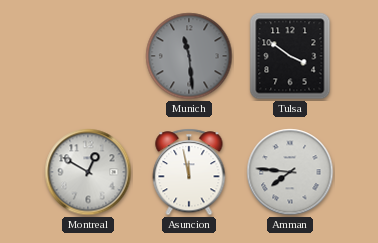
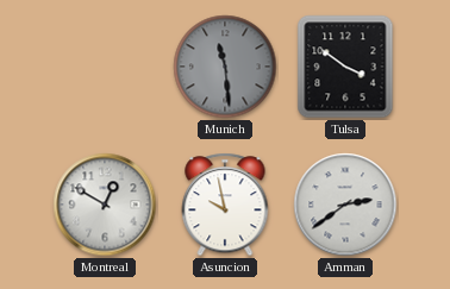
Asuncion: 11:58 -> 9:58
Amman: 7:46 -> 2:39
